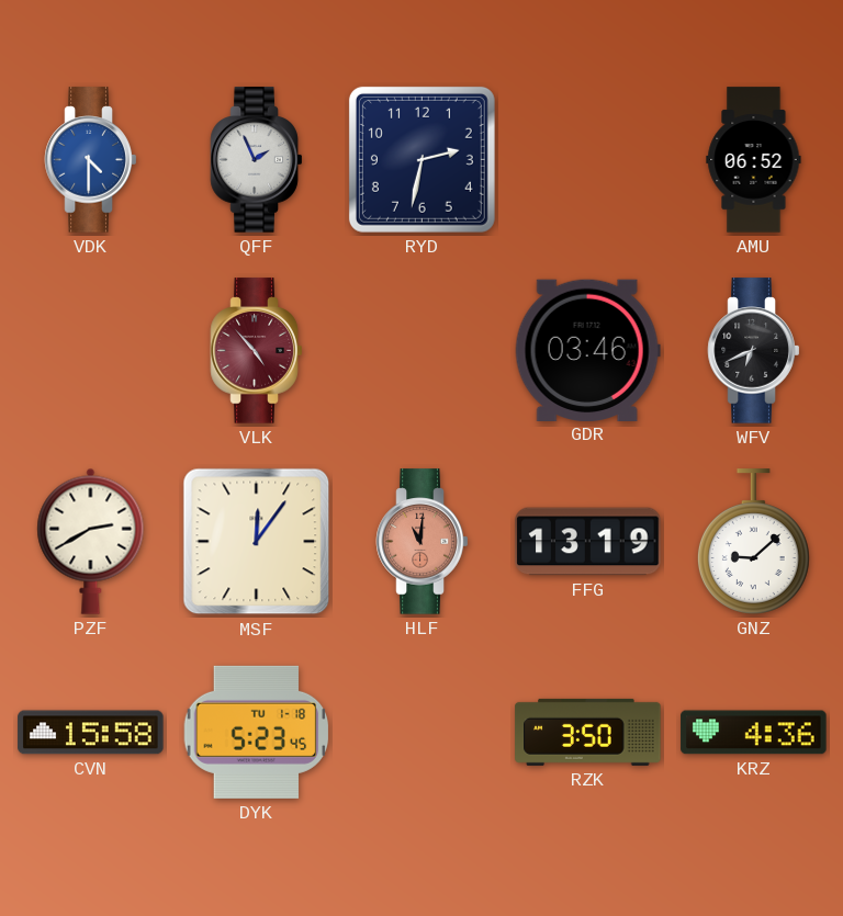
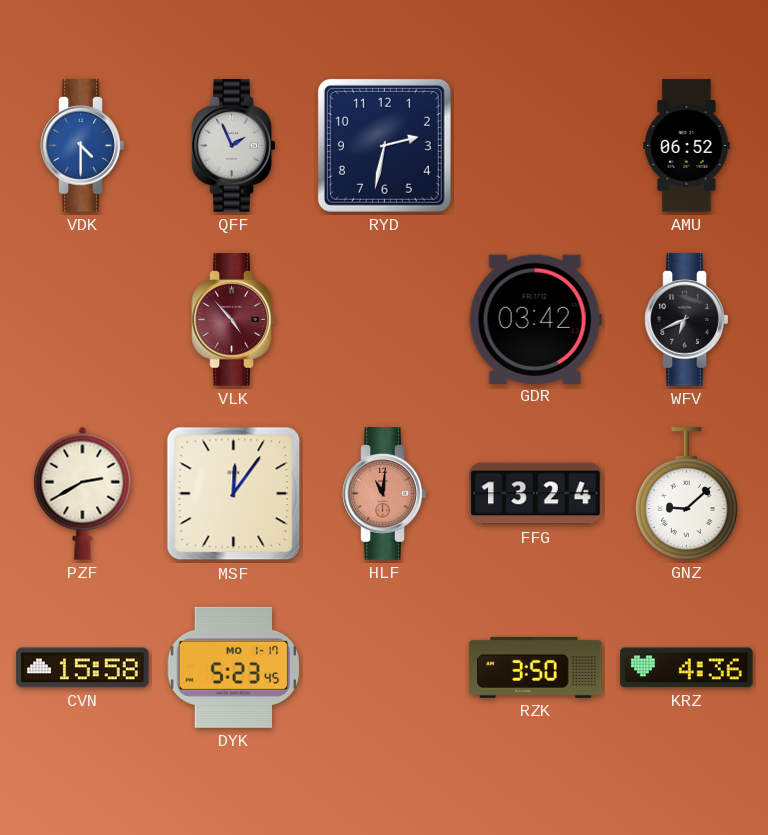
GDR: 03:46 -> 03:42
FFG: 13:19 -> 13:24
DYK date: TU 1-18 -> MO 1-17
